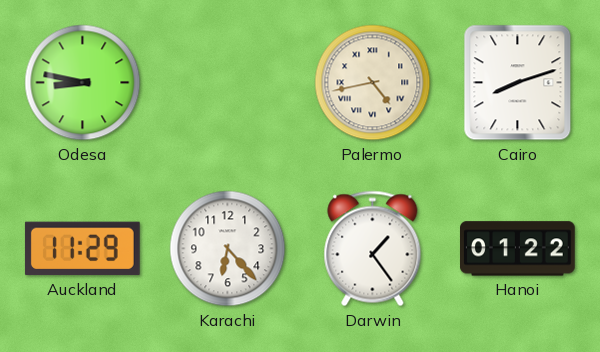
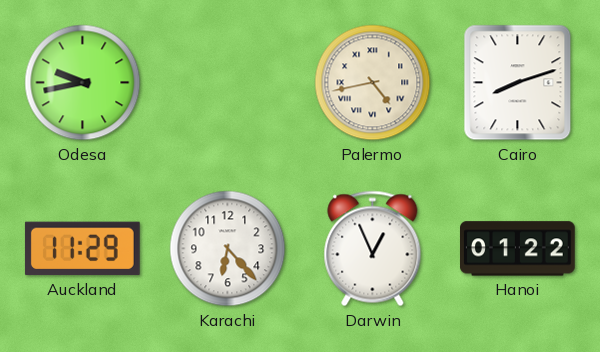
Odesa: 8:47 -> 9:43
Darwin: 1:24 -> 12:56
